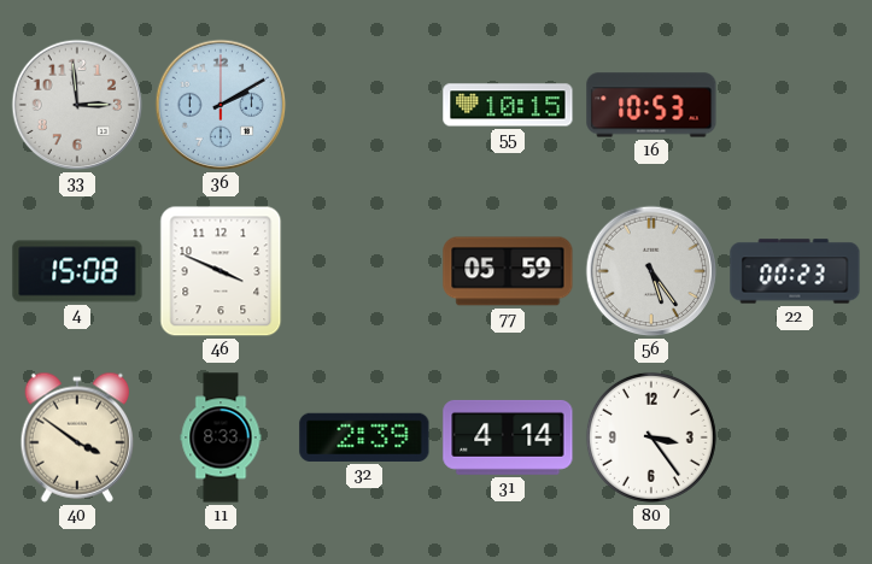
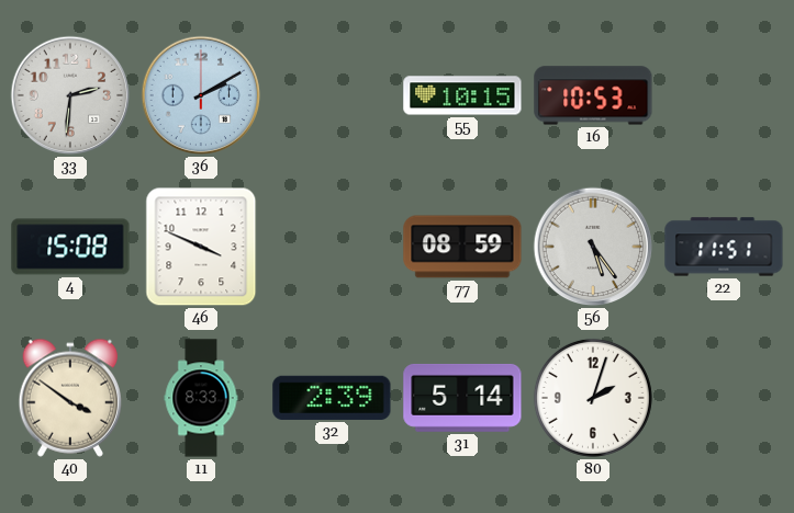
33: 2:59 -> 2:31
77: 05:59 -> 08:59
22: 00:23 -> 11:51
31: 4:14 -> 5:14
80: 3:24 -> 2:03
